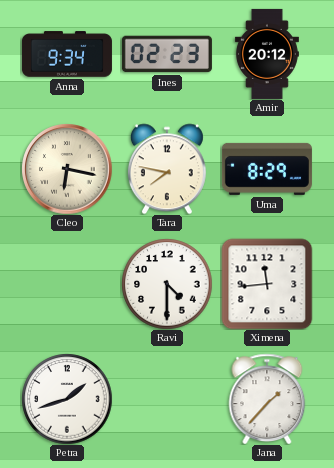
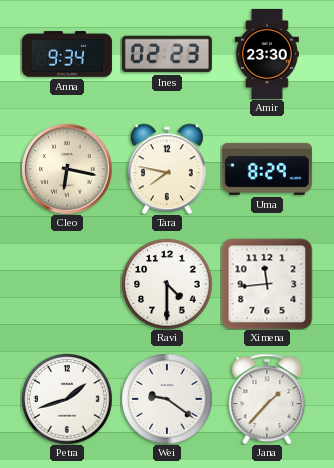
Amir: 20:12 -> 23:30
Wei: none -> 9:21
